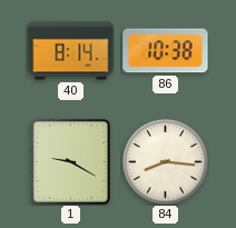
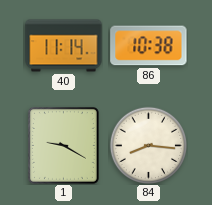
40: 8:14 -> 11:14
